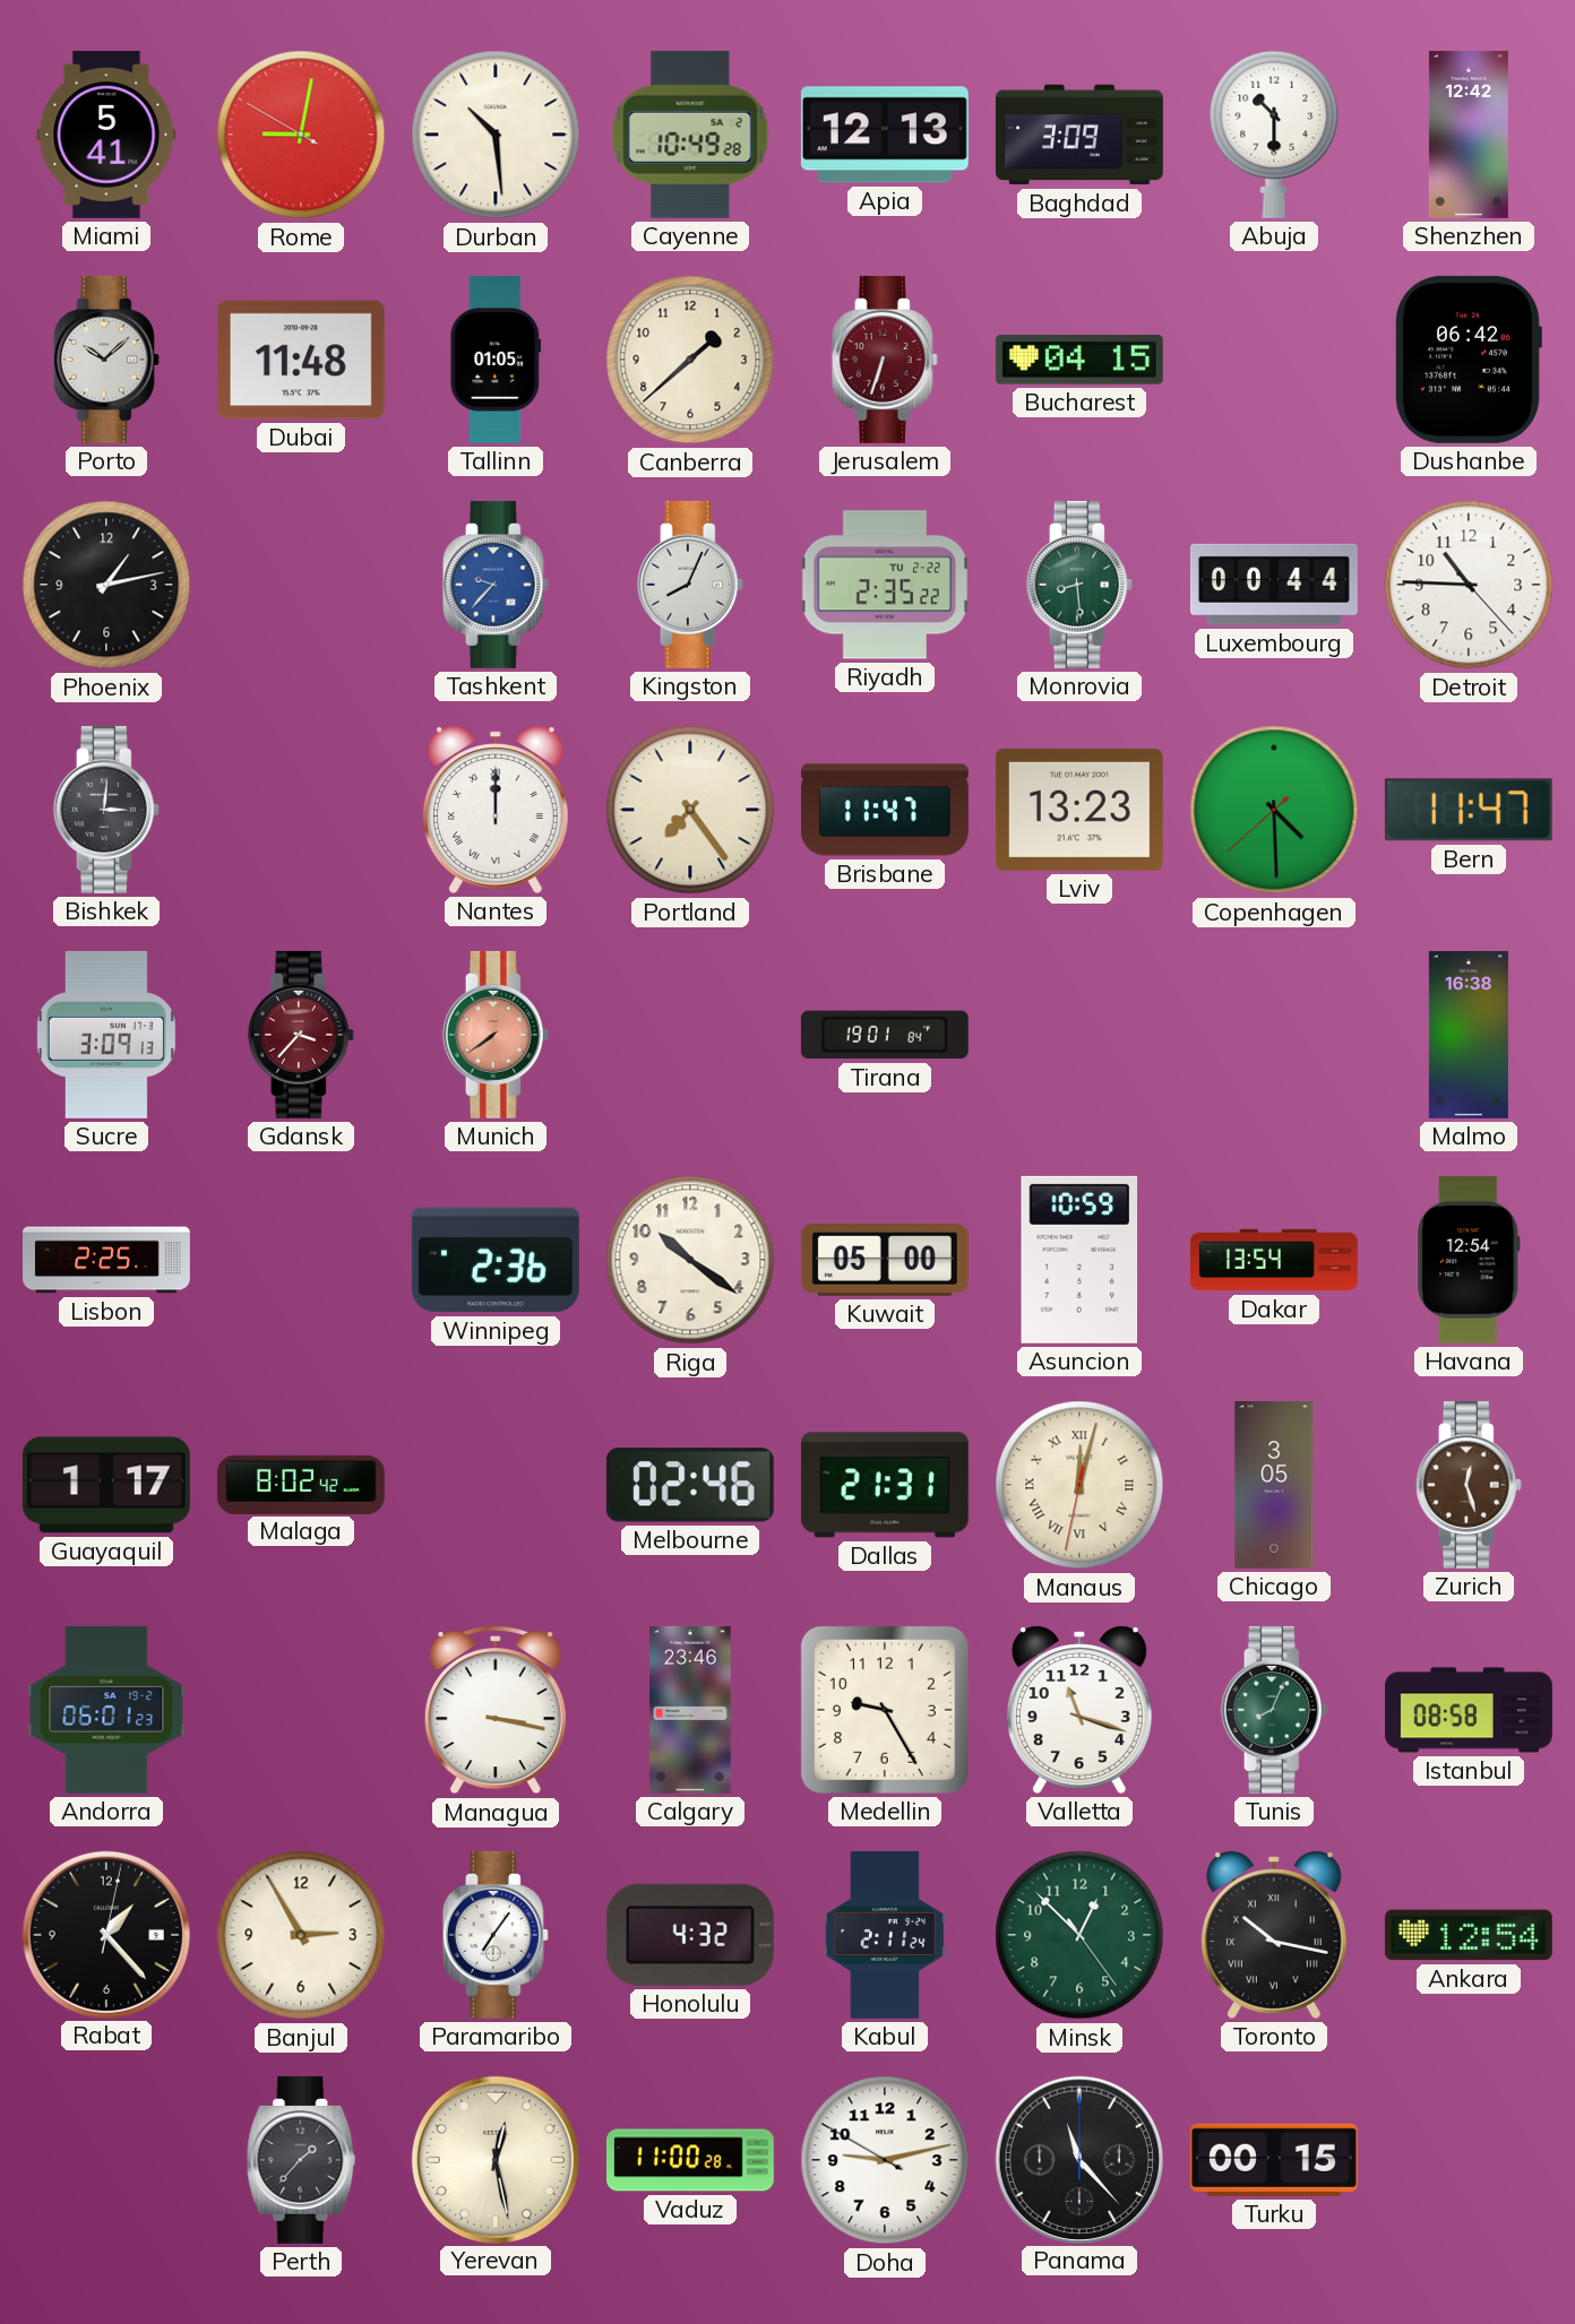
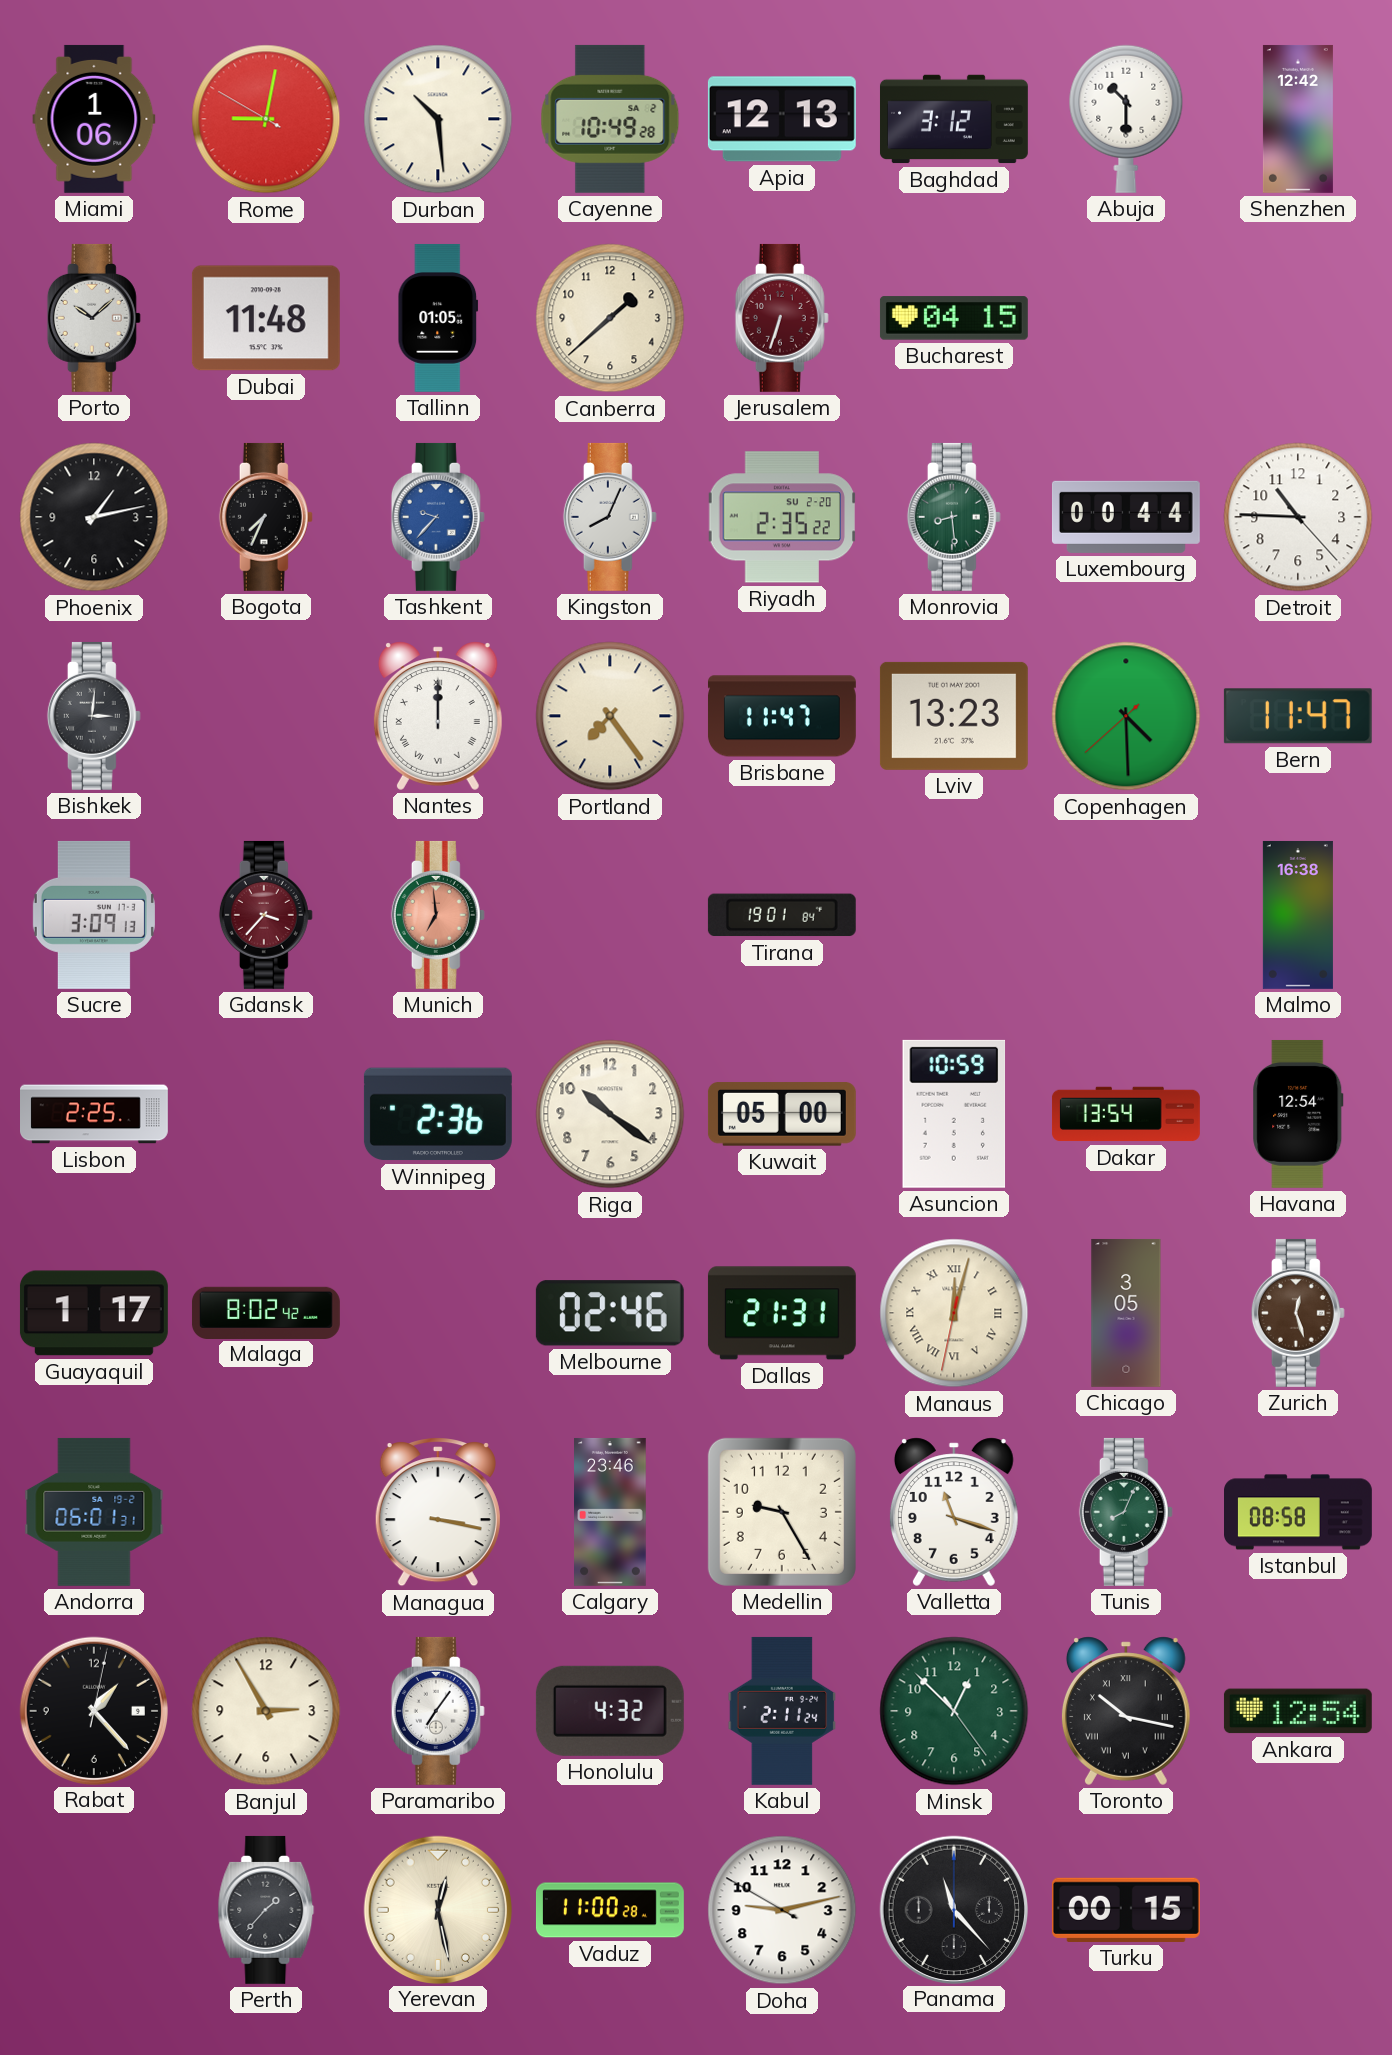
Miami: 5:41 -> 1:06
Baghdad: 3:09 -> 3:12
Dushanbe: 06:42 -> none
Bogota: none -> 7:34
Riyadh date: TU 2-22 -> SU 2-20
Munich: 7:39 -> 6:59
Andorra: 06:01:23 -> 06:01:31
